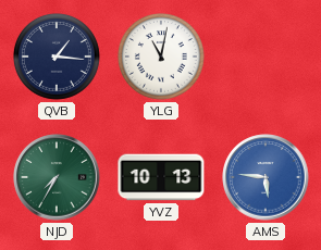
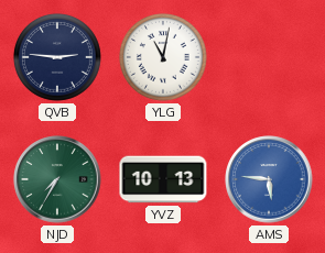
QVB: 1:16 -> 2:46
